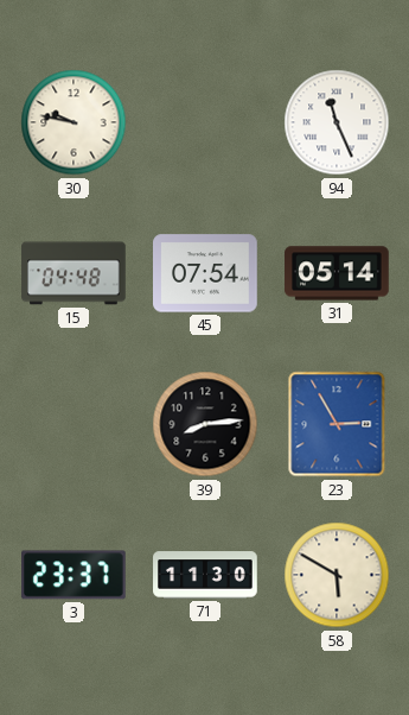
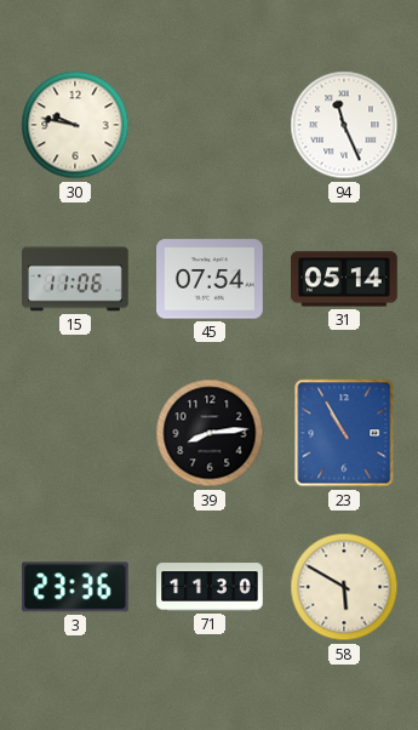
15: 04:48 -> 11:06
23: 2:55 -> 10:55
3: 23:37 -> 23:36
